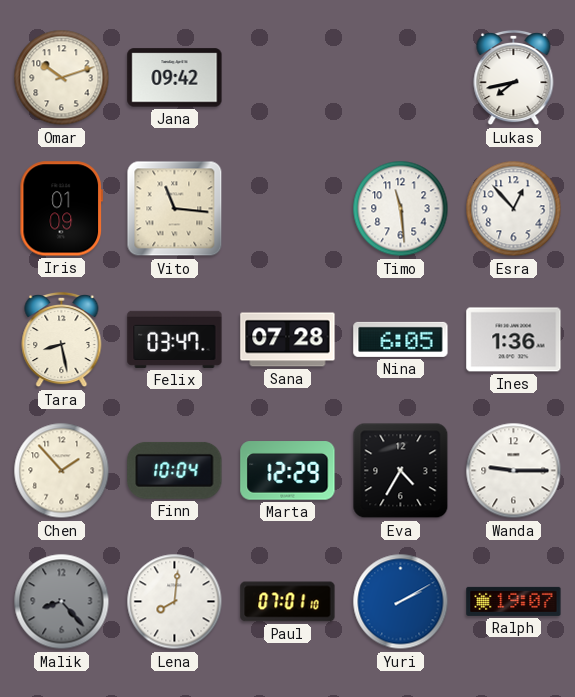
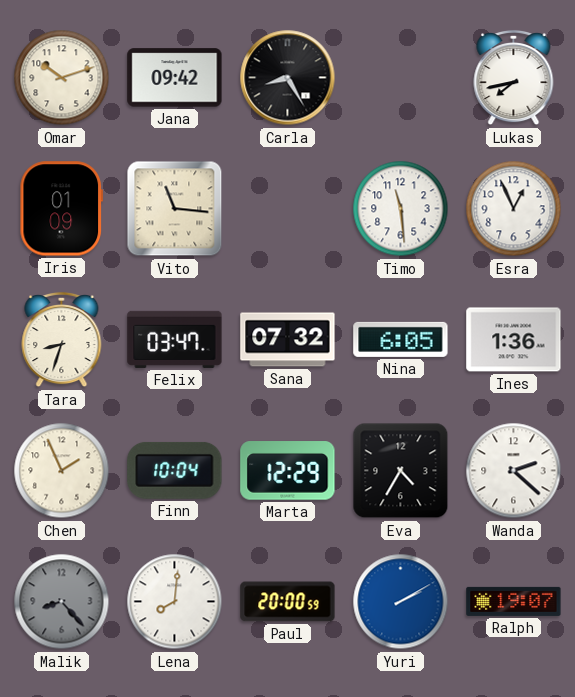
Carla: none -> 8:25
Esra: 12:53 -> 12:56
Tara: 8:28 -> 8:33
Sana: 07:28 -> 07:32
Chen: 1:53 -> 1:56
Wanda: 9:15 -> 2:22
Paul: 07:01 -> 20:00
